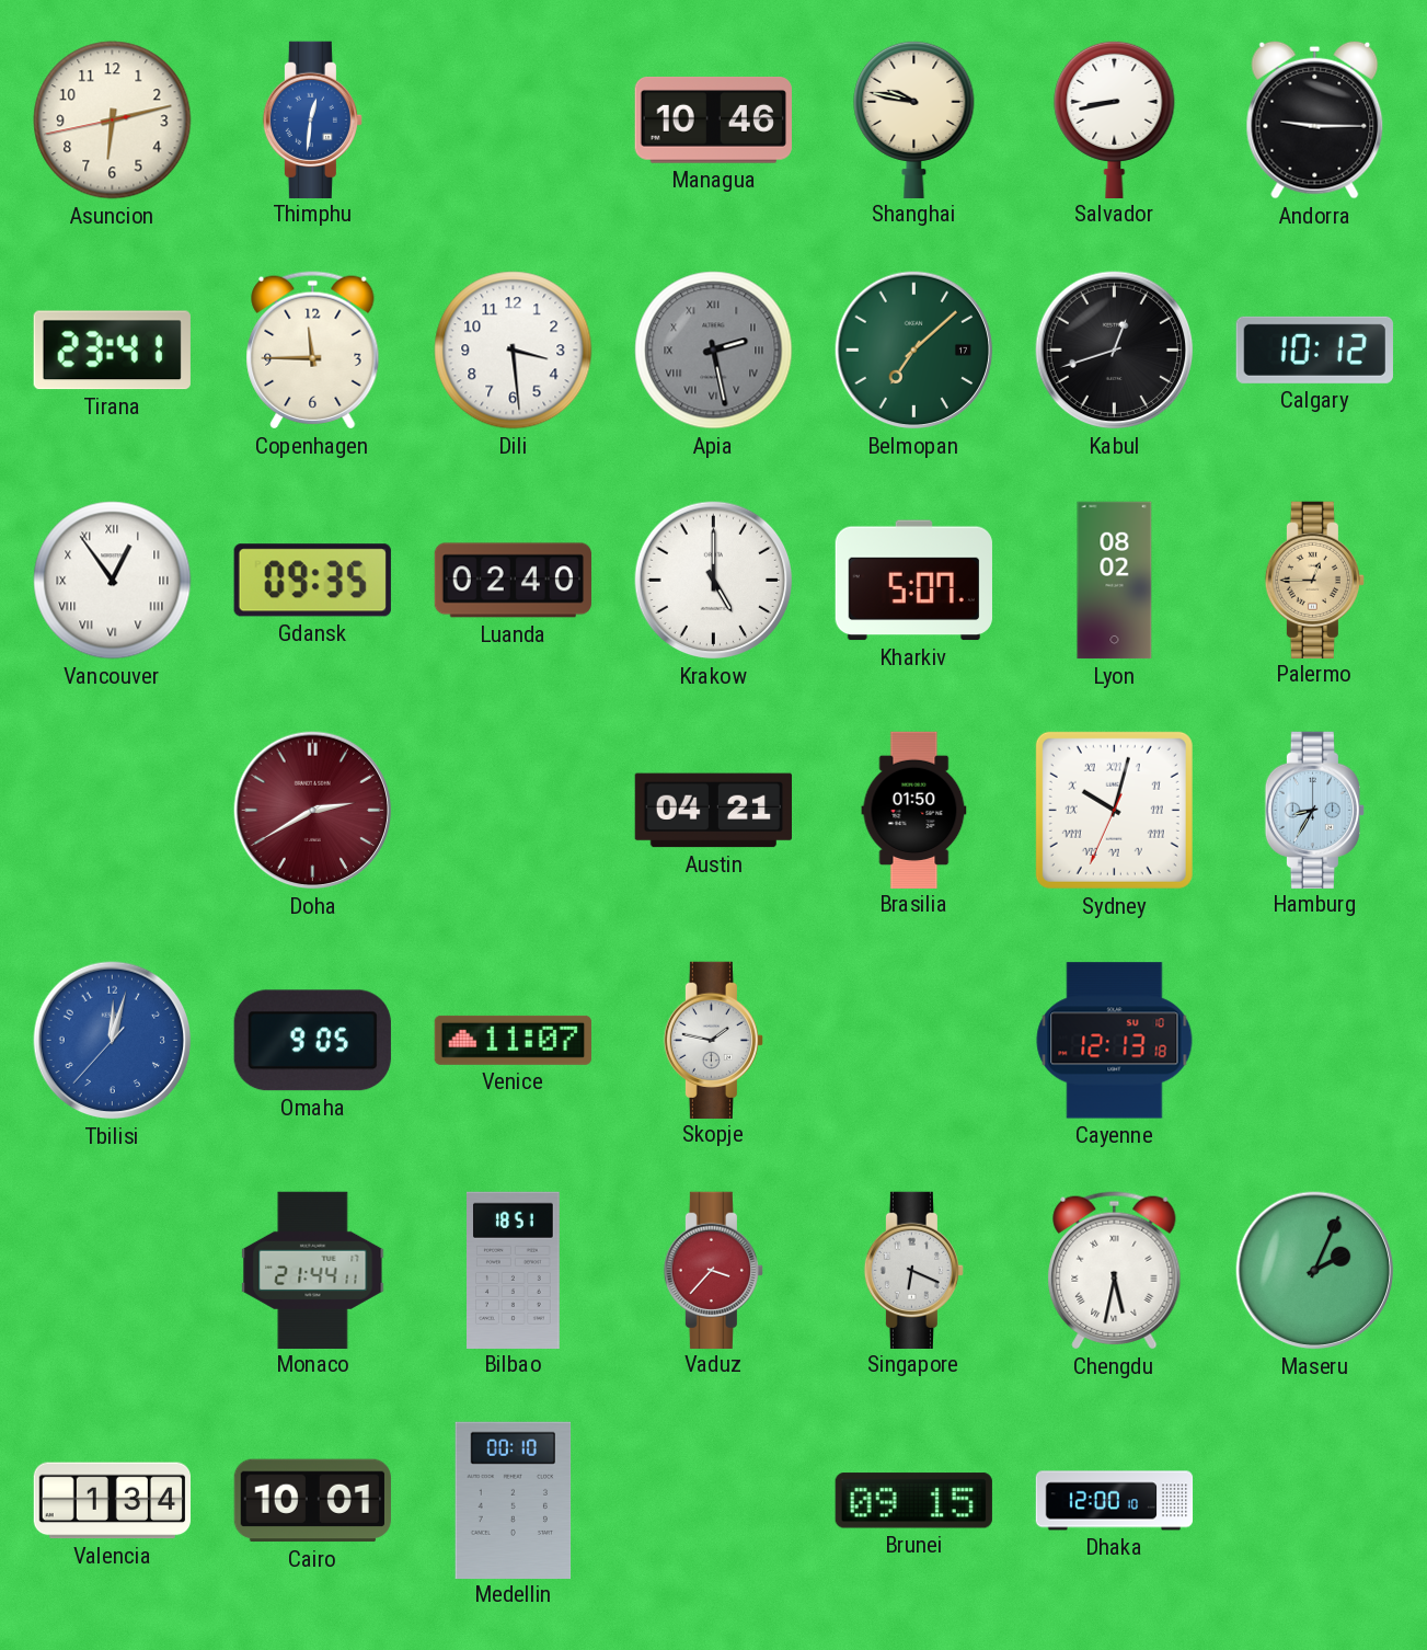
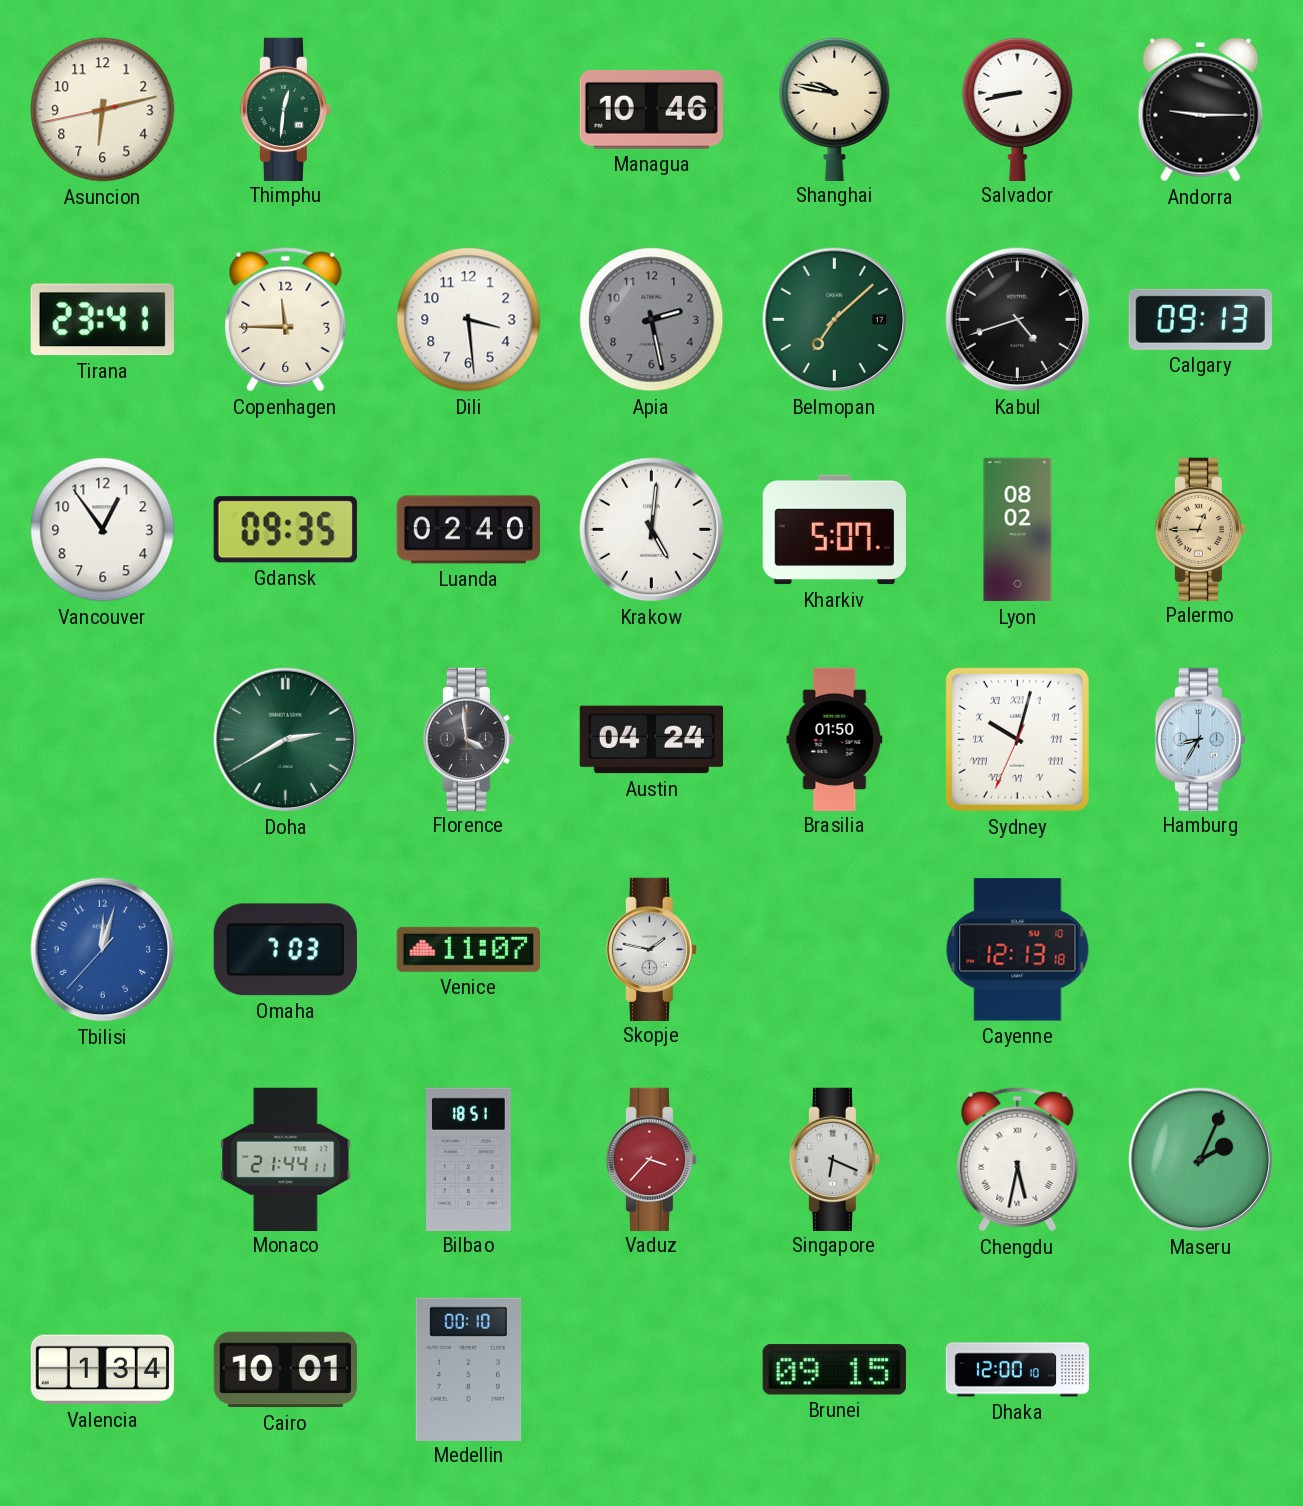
Thimphu dial: blue -> green
Apia numerals: Roman -> Arabic
Kabul: 12:42 -> 4:42
Calgary: 10:12 -> 09:13
Vancouver numerals: Roman -> Arabic
Krakow: 5:00 -> 5:01
Doha dial: burgundy -> green
Florence: none -> 3:59
Austin: 04:21 -> 04:24
Omaha: 9:05 -> 7:03
